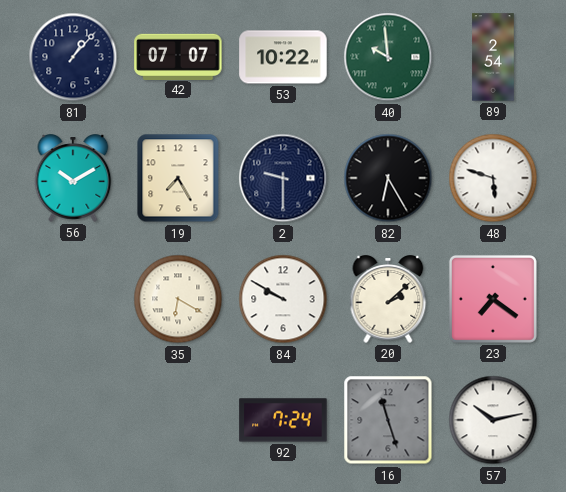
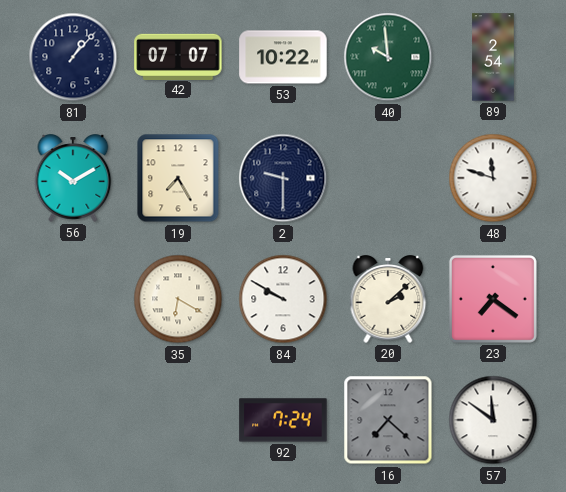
82: 6:25 -> none
48: 5:48 -> 11:48
16: 11:27 -> 7:22
57: 10:13 -> 11:51
